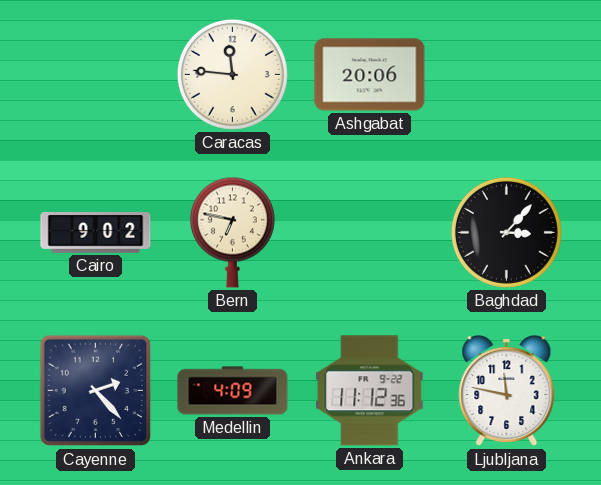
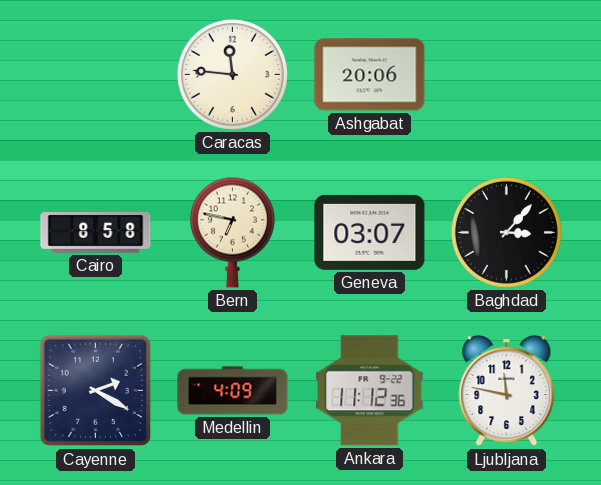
Cairo: 9:02 -> 8:58
Geneva: none -> 03:07
Cayenne: 2:23 -> 2:20
